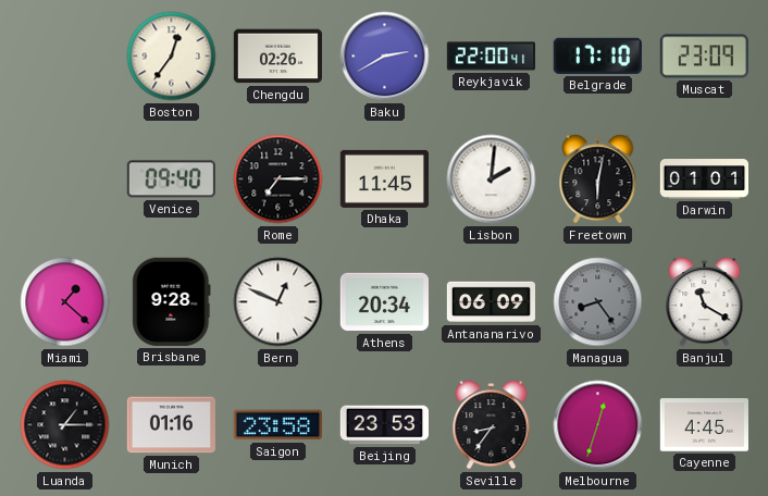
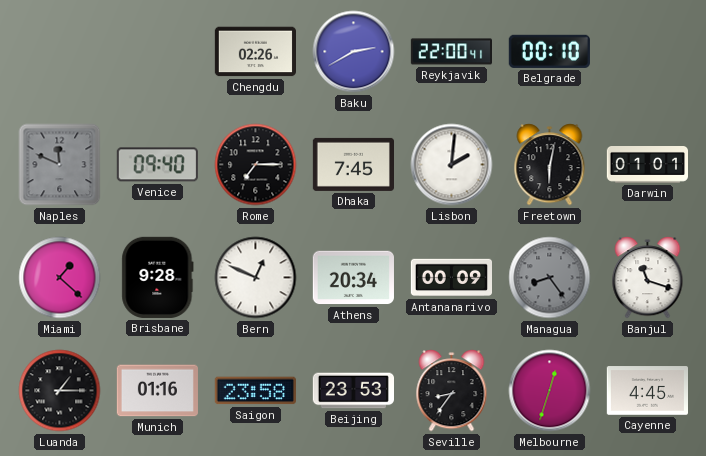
Boston: 12:36 -> none
Belgrade: 17:10 -> 00:10
Muscat: 23:09 -> none
Naples: none -> 11:49
Dhaka: 11:45 -> 7:45
Antananarivo: 06:09 -> 00:09
Banjul: 11:20 -> 11:18
